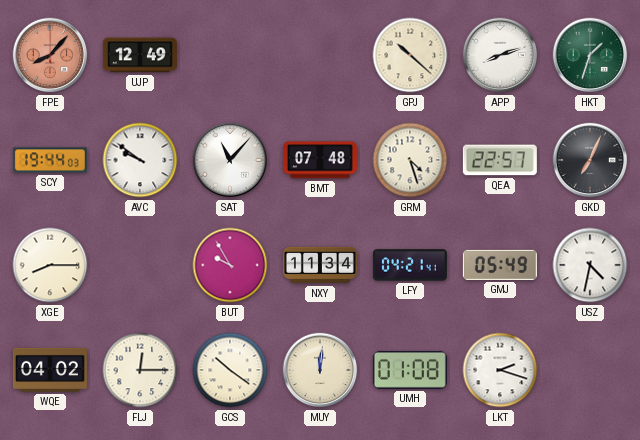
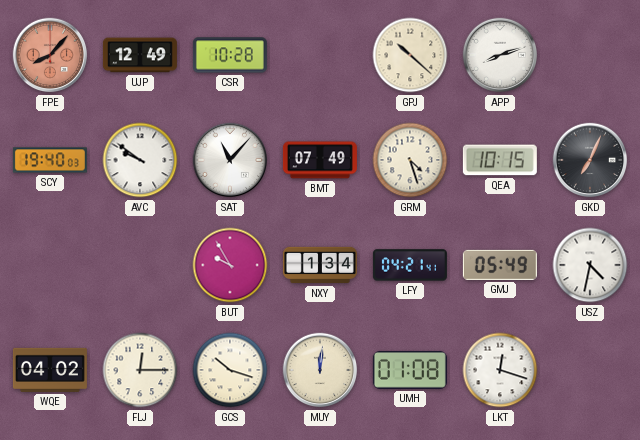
CSR: none -> 10:28
HKT: 1:33 -> none
SCY: 19:44 -> 19:40
BMT: 07:48 -> 07:49
QEA: 22:57 -> 10:15
XGE: 8:15 -> none
NXY: 11:34 -> 1:34
GCS: 10:21 -> 10:18
LKT: 2:18 -> 12:18
